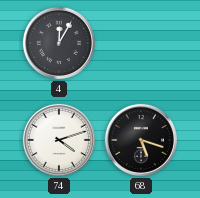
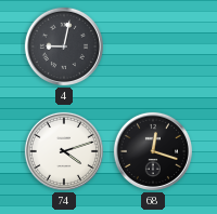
4: 12:05 -> 9:02
68: 5:18 -> 12:18
